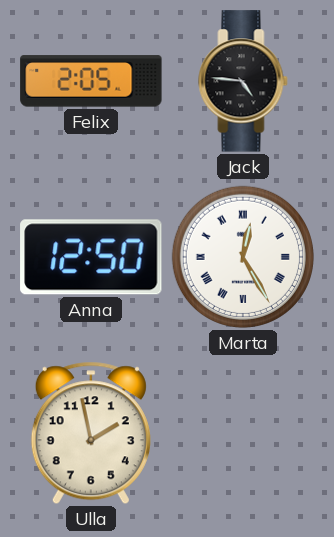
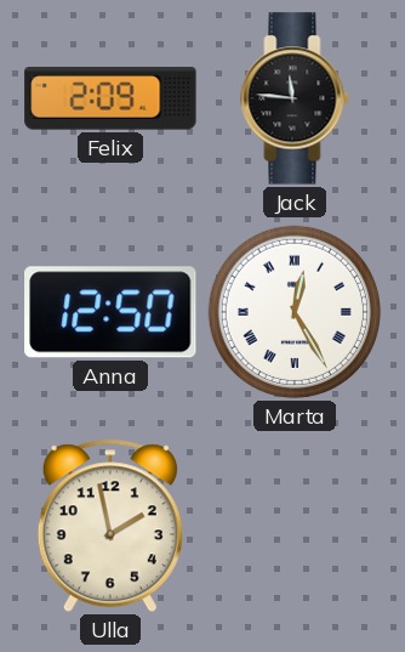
Felix: 2:05 -> 2:09
Jack: 4:46 -> 11:46
